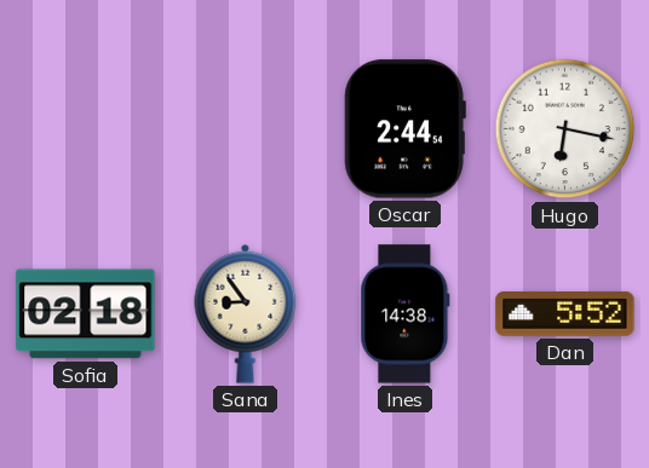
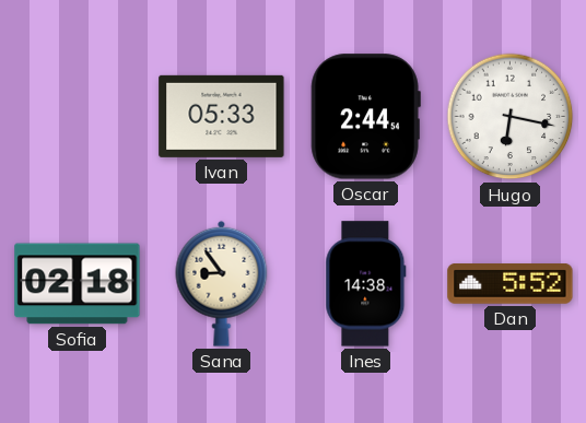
Ivan: none -> 05:33
